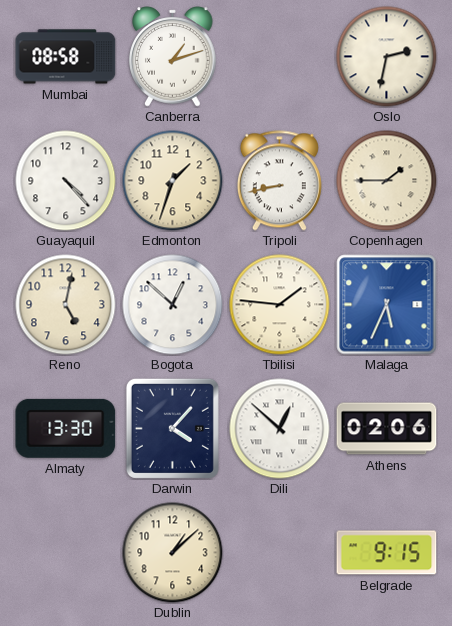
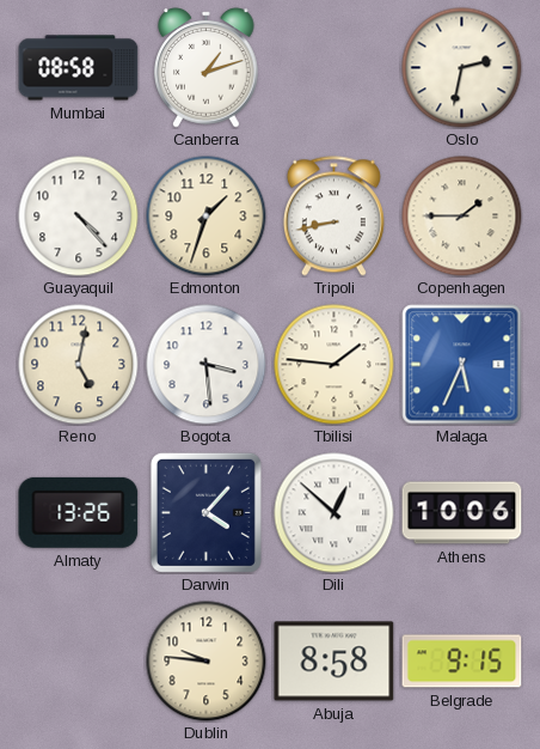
Bogota: 12:52 -> 3:29
Almaty: 13:30 -> 13:26
Athens: 02:06 -> 10:06
Dublin: 1:08 -> 9:46
Abuja: none -> 8:58
